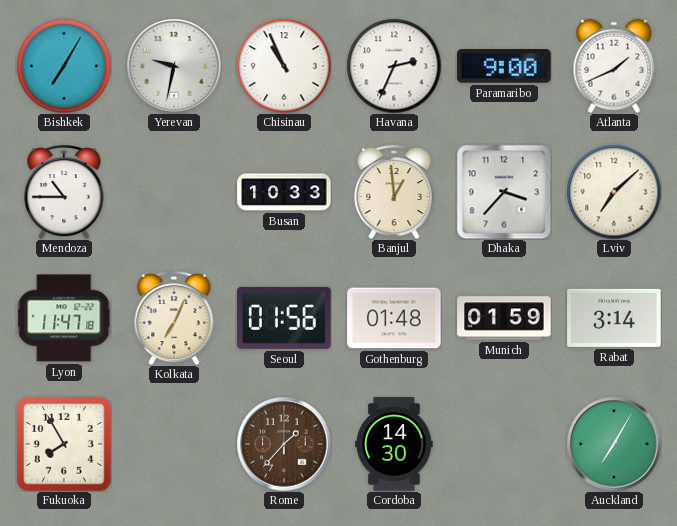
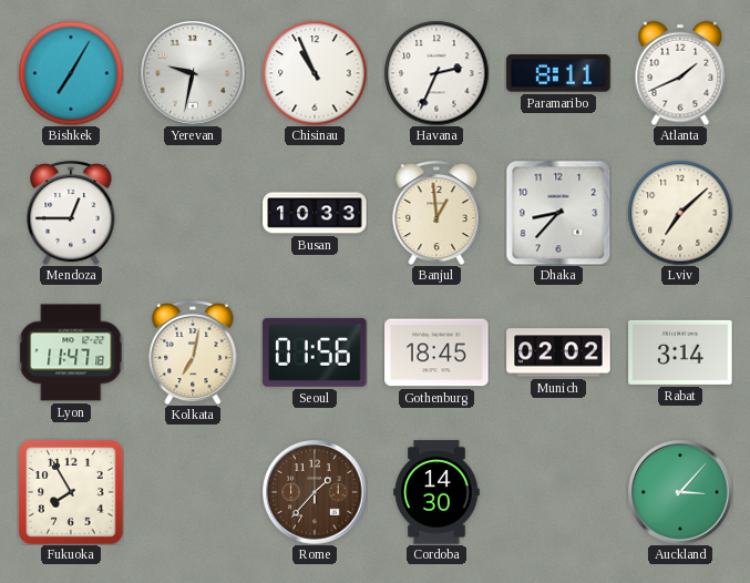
Paramaribo: 9:00 -> 8:11
Mendoza: 10:45 -> 12:45
Dhaka: 3:37 -> 8:37
Kolkata: 7:04 -> 7:02
Gothenburg: 01:48 -> 18:45
Munich: 01:59 -> 02:02
Auckland: 7:05 -> 3:07
